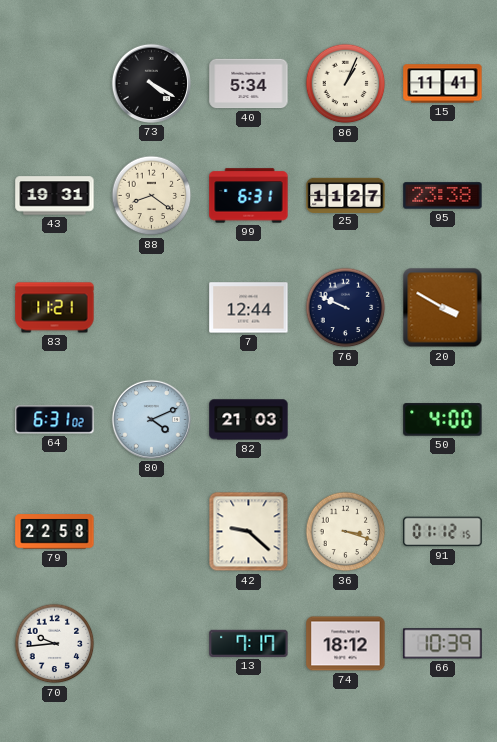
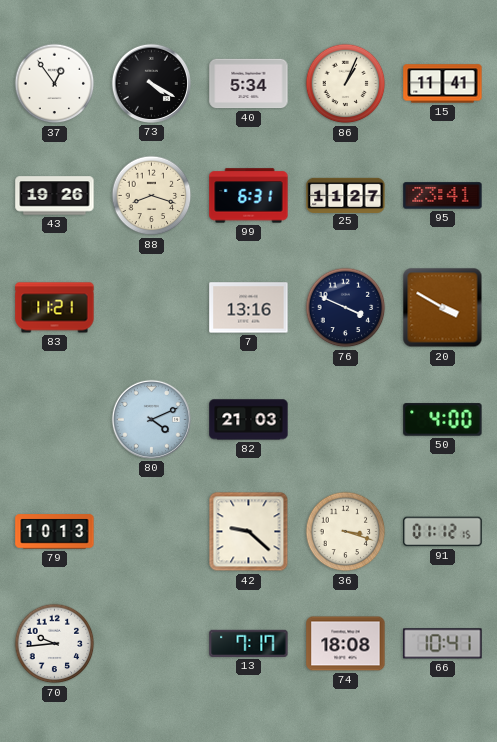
37: none -> 12:54
43: 19:31 -> 19:26
88: 8:21 -> 8:18
95: 23:38 -> 23:41
7: 12:44 -> 13:16
76: 9:49 -> 3:49
64: 6:31 -> none
79: 22:58 -> 10:13
74: 18:12 -> 18:08
66: 10:39 -> 10:41
